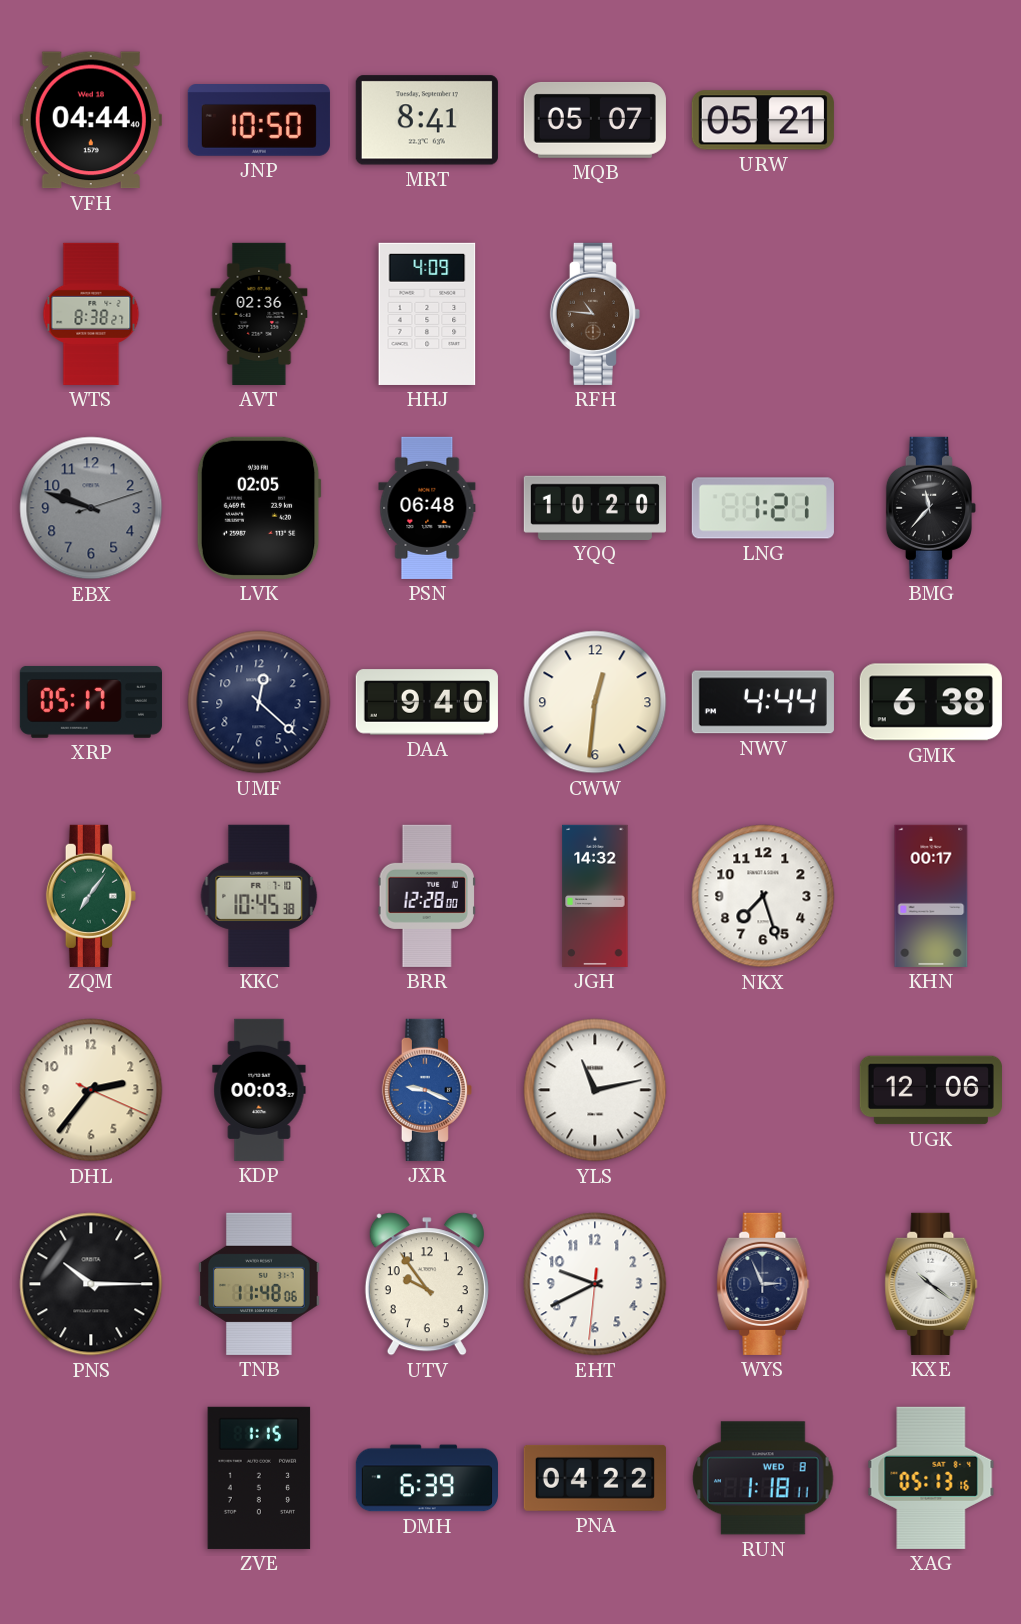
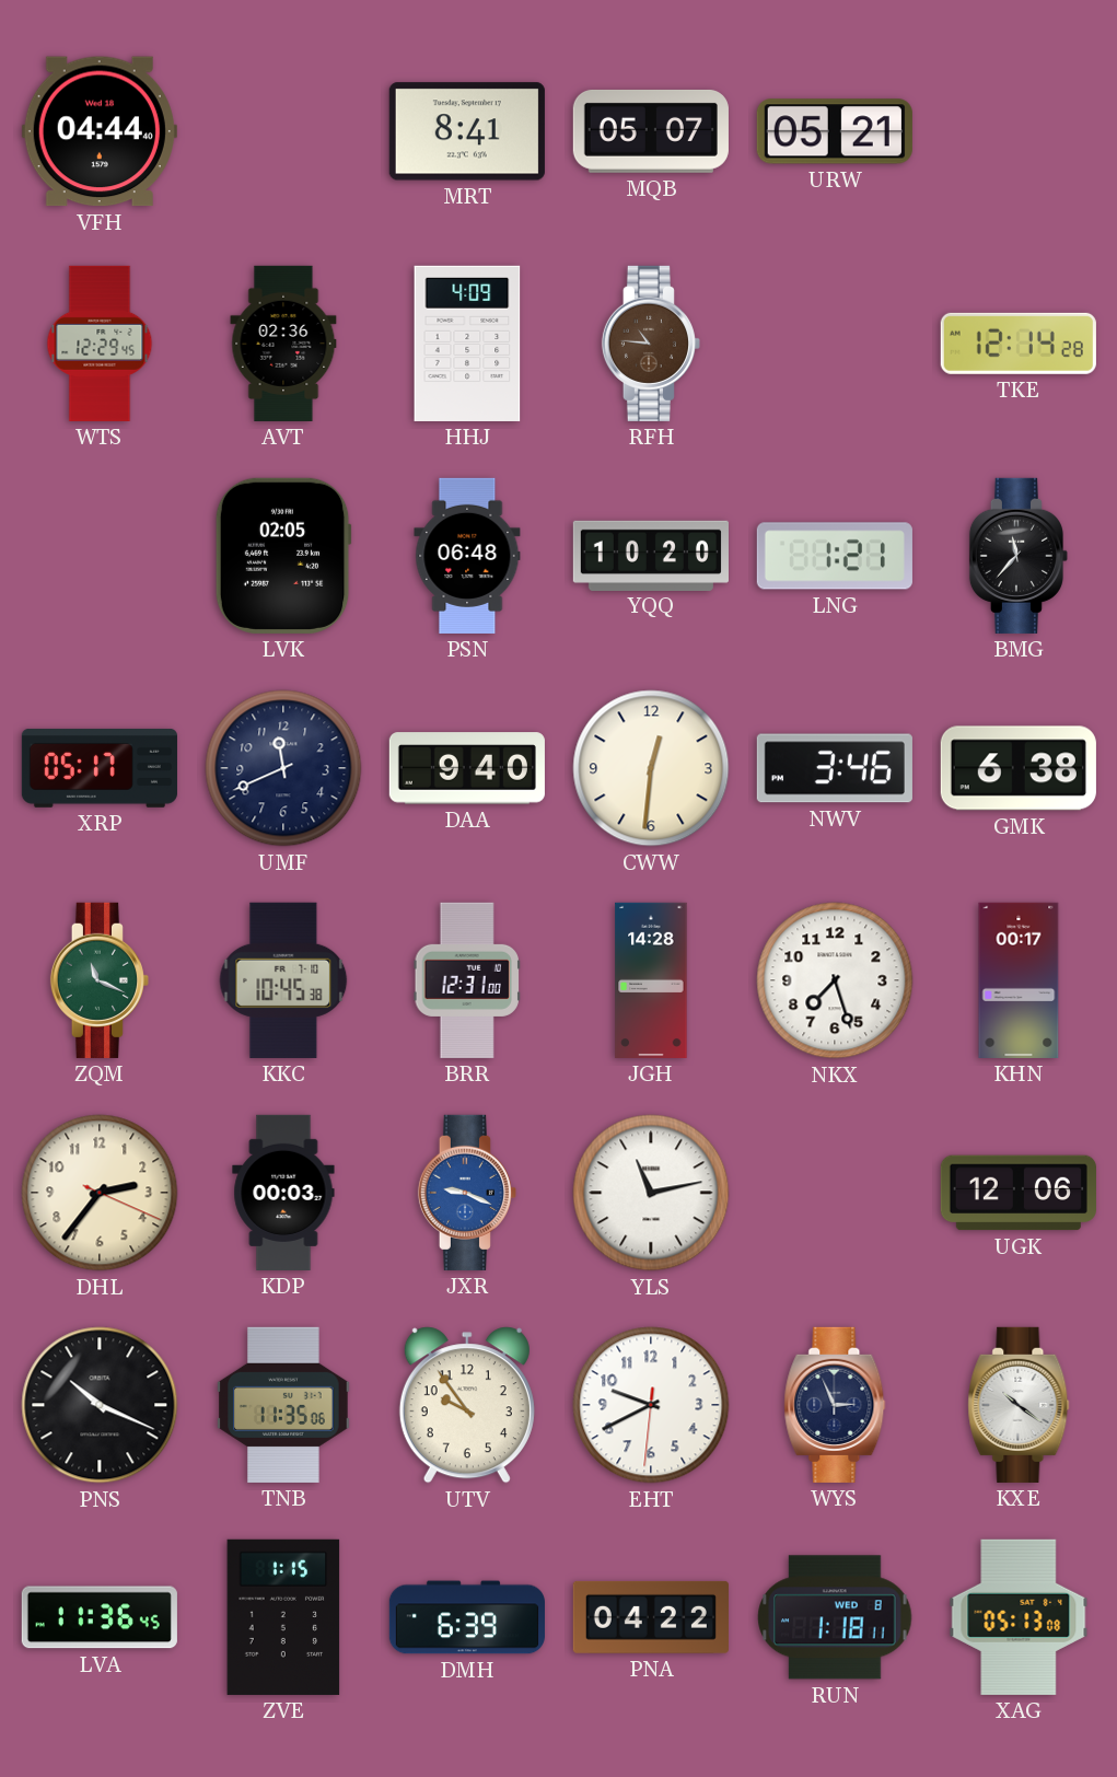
JNP: 10:50 -> none
WTS: 8:38 -> 12:29
TKE: none -> 12:14
EBX: 9:48 -> none
UMF: 12:22 -> 11:41
NWV: 4:44 -> 3:46
ZQM: 7:06 -> 11:19
BRR: 12:28 -> 12:31
JGH: 14:32 -> 14:28
PNS: 10:15 -> 10:19
TNB: 11:48 -> 11:35
LVA: none -> 11:36
XAG: 05:13:16 -> 05:13:08
